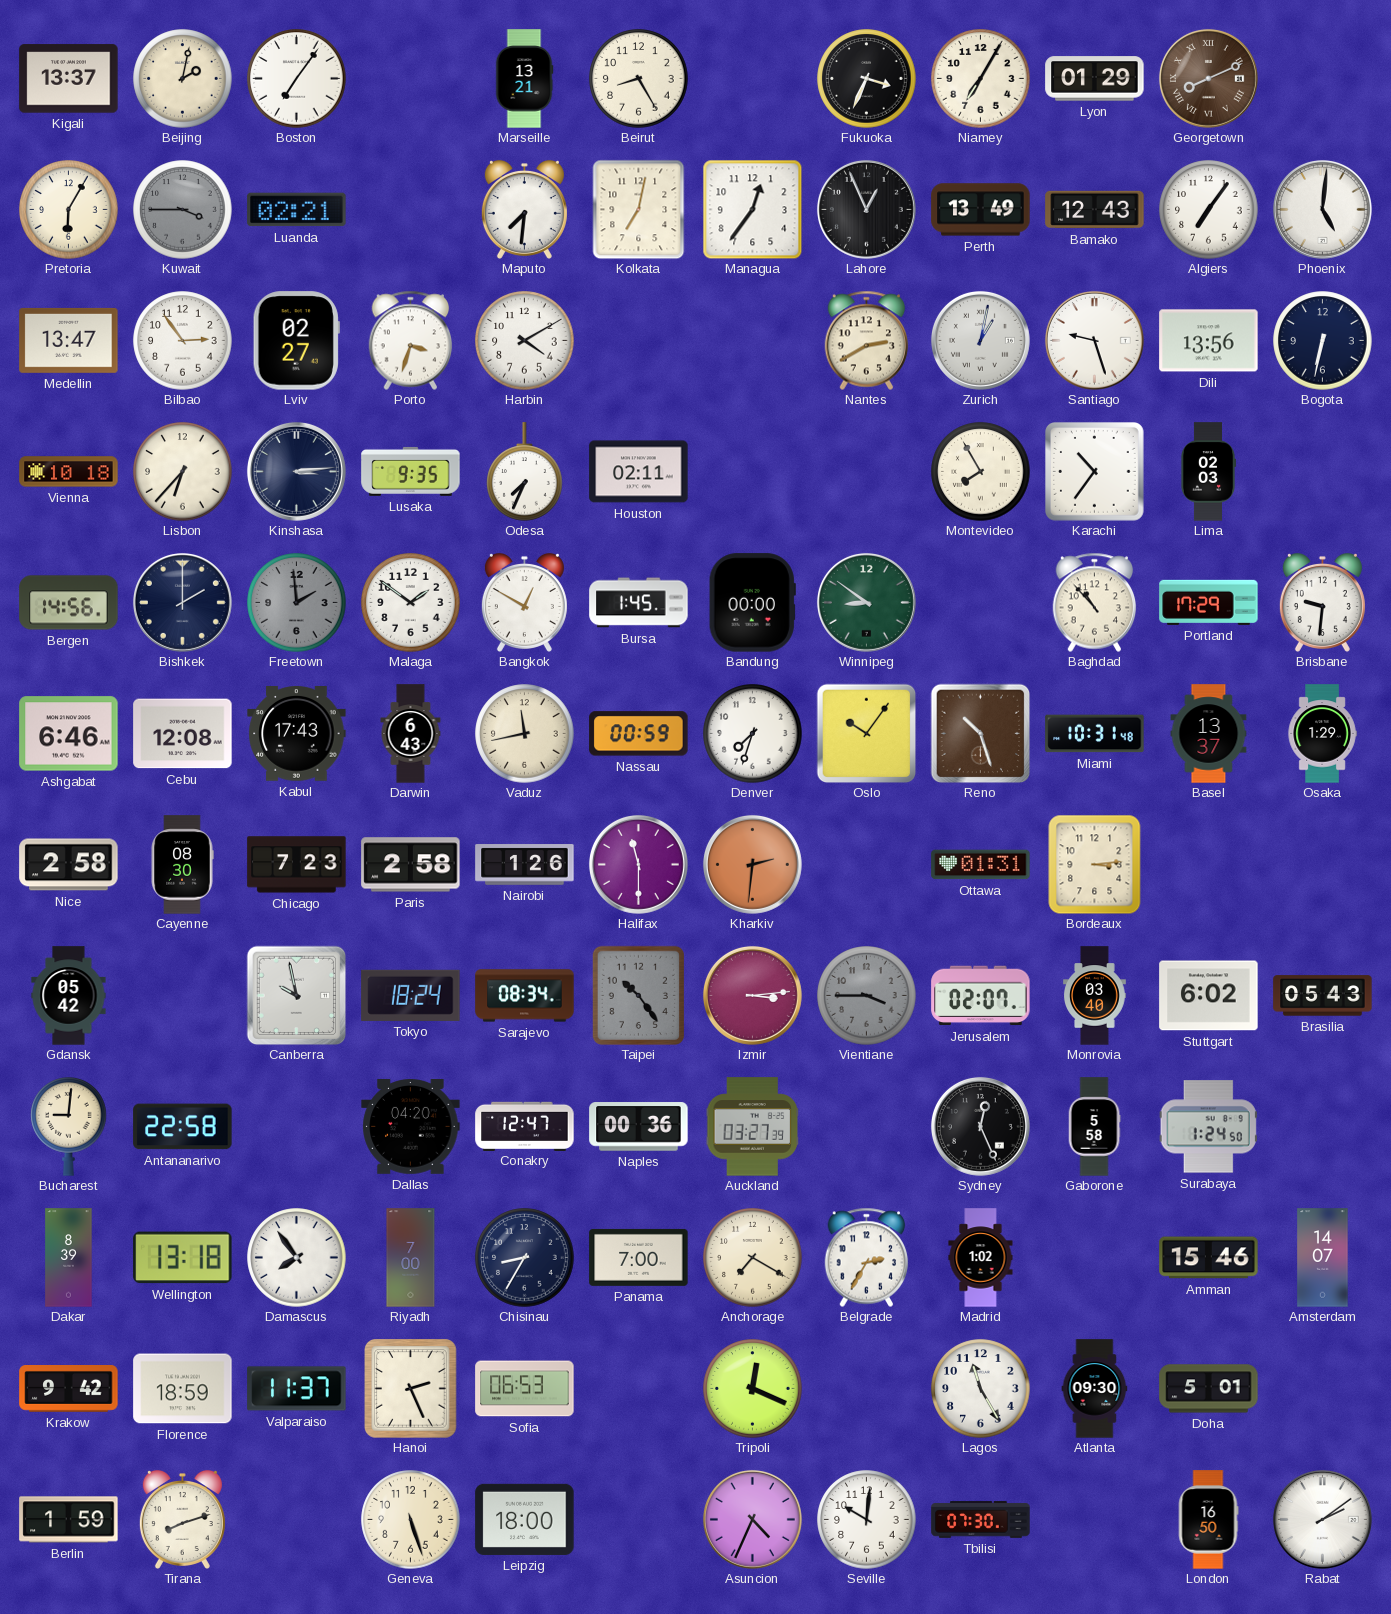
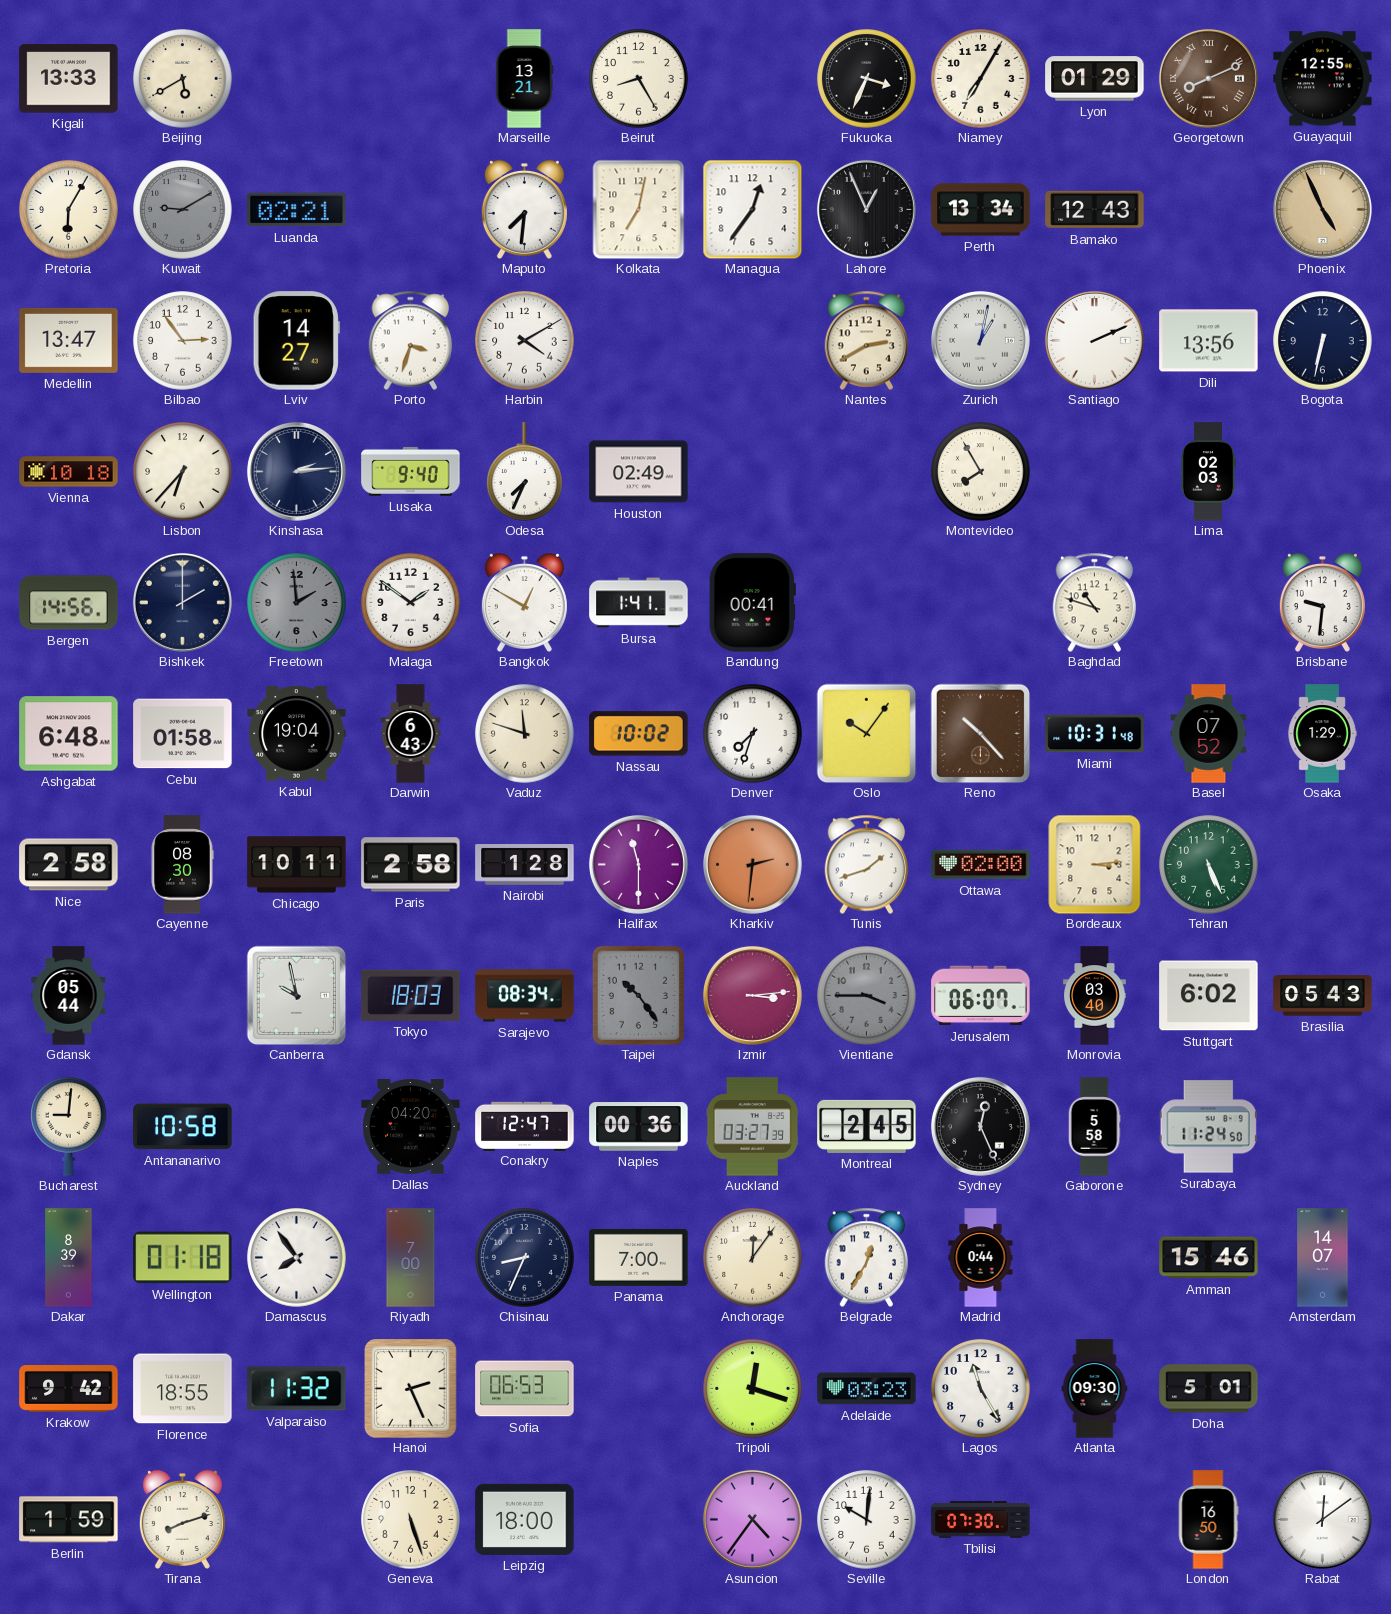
Kigali: 13:37 -> 13:33
Beijing: 2:02 -> 5:40
Boston: 7:06 -> none
Guayaquil: none -> 12:55
Kuwait: 3:45 -> 9:10
Perth: 13:49 -> 13:34
Algiers: 7:06 -> none
Phoenix: 5:01 -> 4:56
Phoenix dial: white -> champagne
Lviv: 02:27 -> 14:27
Santiago: 9:27 -> 2:11
Kinshasa: 3:14 -> 2:14
Lusaka: 9:35 -> 9:40
Houston: 02:11 -> 02:49
Karachi: 10:36 -> none
Bursa: 1:45 -> 1:41
Bandung: 00:00 -> 00:41
Winnipeg: 8:51 -> none
Baghdad: 10:53 -> 10:48
Portland: 17:29 -> none
Ashgabat: 6:46 -> 6:48
Cebu: 12:08 -> 01:58
Kabul: 17:43 -> 19:04
Vaduz: 11:43 -> 11:48
Nassau: 00:59 -> 10:02
Reno: 10:27 -> 10:23
Basel: 13:37 -> 07:52
Chicago: 7:23 -> 10:11
Nairobi: 1:26 -> 1:28
Tunis: none -> 1:42
Ottawa: 01:31 -> 02:00
Tehran: none -> 5:26
Gdansk: 05:42 -> 05:44
Tokyo: 18:24 -> 18:03
Jerusalem: 02:07 -> 06:07
Antananarivo: 22:58 -> 10:58
Montreal: none -> 2:45
Surabaya: 1:24 -> 11:24
Wellington: 13:18 -> 01:18
Chisinau: 8:35 -> 8:34
Anchorage: 7:20 -> 12:06
Belgrade: 2:35 -> 12:35
Madrid: 1:02 -> 0:44
Florence: 18:59 -> 18:55
Valparaiso: 11:37 -> 11:32
Tripoli: 12:19 -> 12:18
Adelaide: none -> 03:23
Asuncion: 4:34 -> 4:36
Rabat: 2:09 -> 12:09
